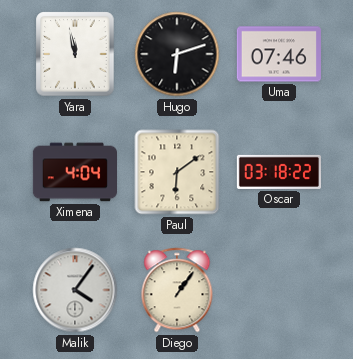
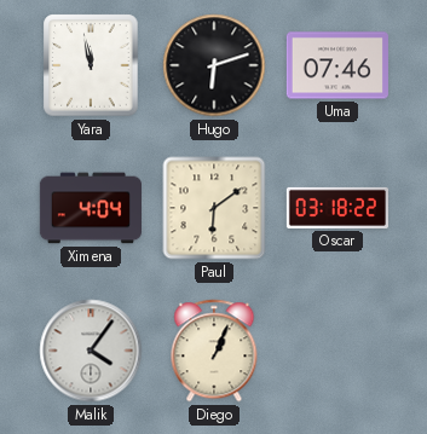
Diego: 1:06 -> 1:04
